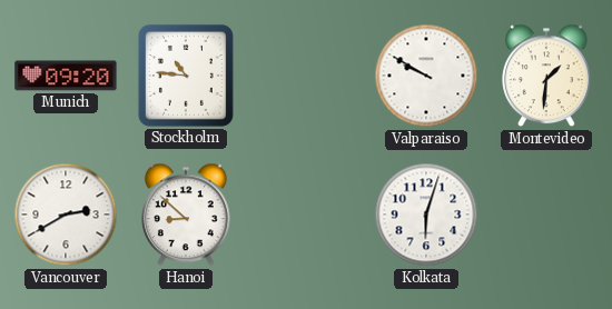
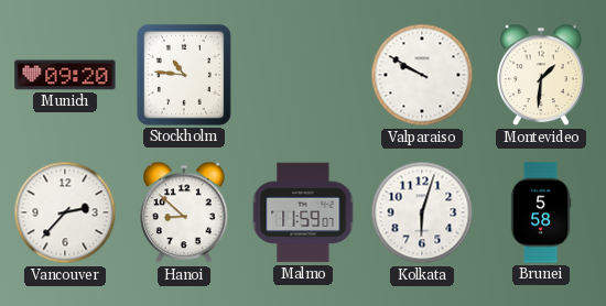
Vancouver: 2:40 -> 2:37
Malmo: none -> 11:59
Brunei: none -> 5:58
